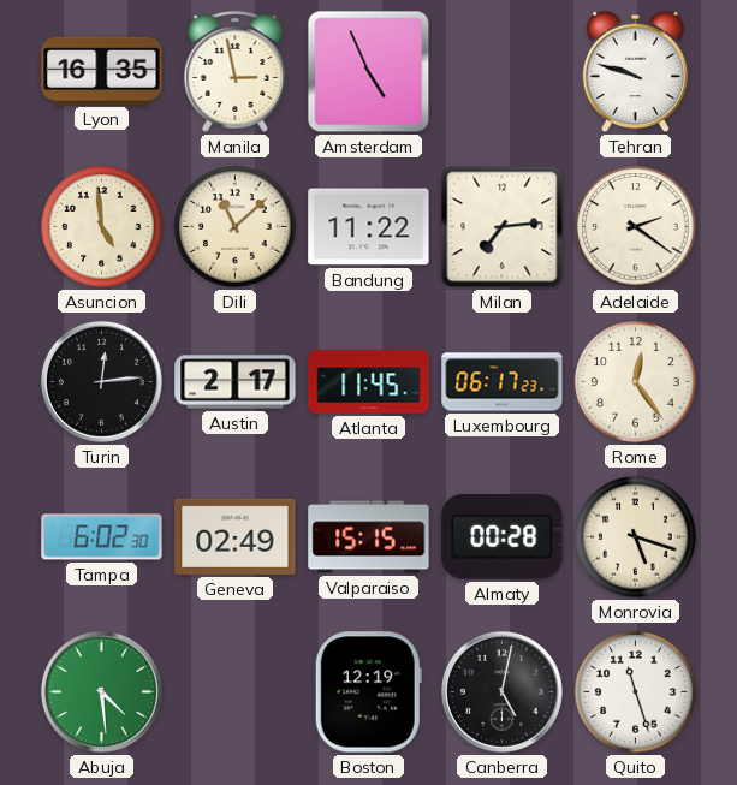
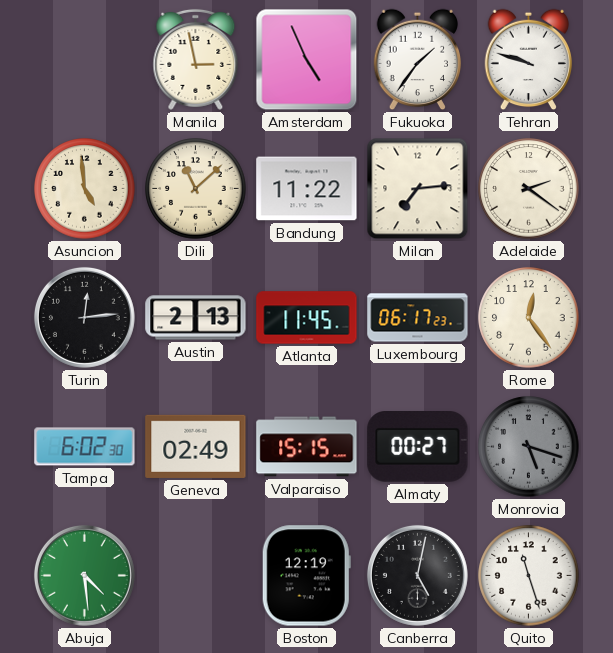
Lyon: 16:35 -> none
Fukuoka: none -> 1:36
Austin: 2:17 -> 2:13
Almaty: 00:28 -> 00:27
Monrovia dial: cream -> grey
